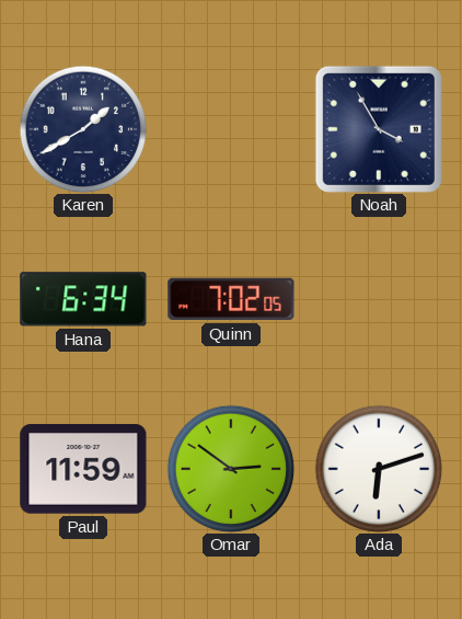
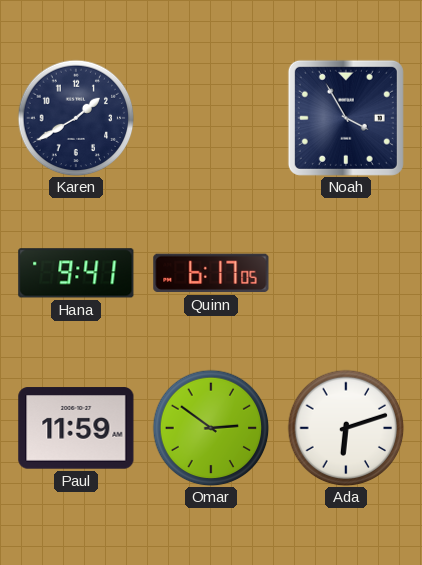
Hana: 6:34 -> 9:41
Quinn: 7:02 -> 6:17
